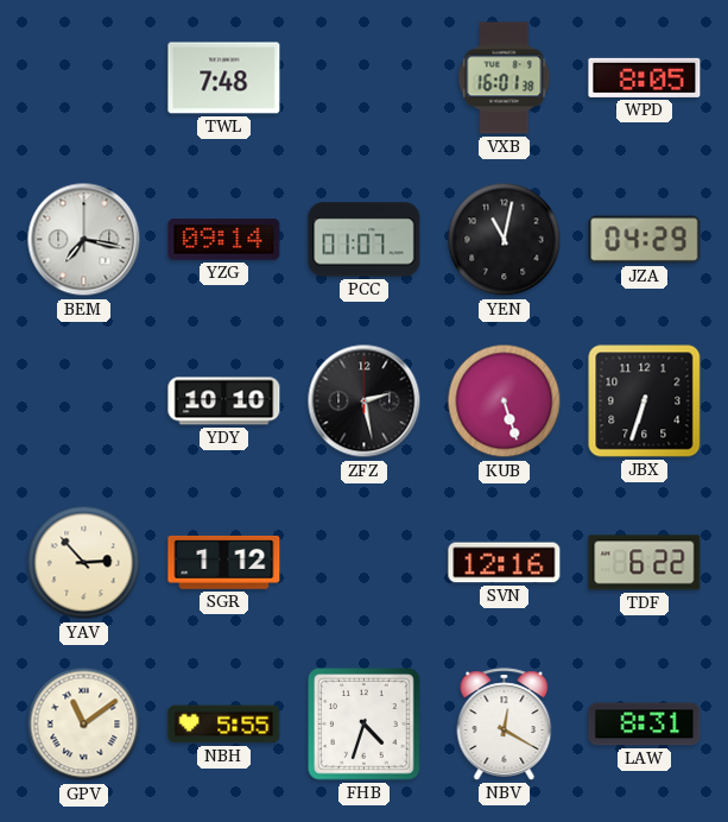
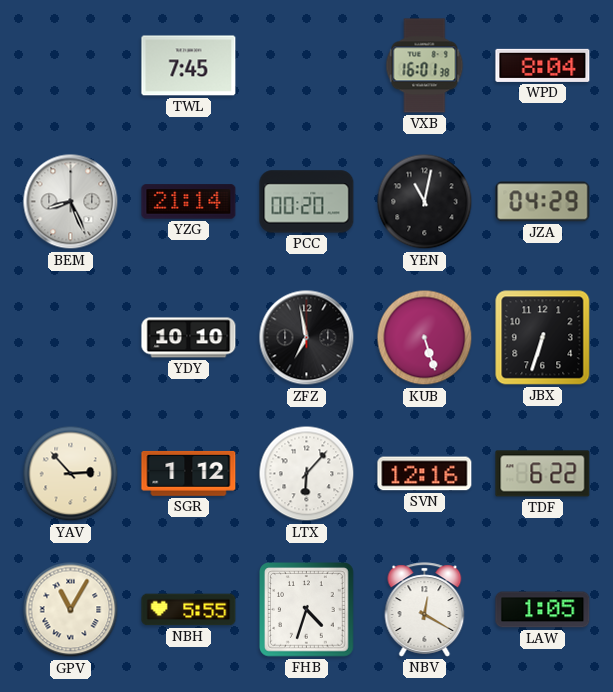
TWL: 7:48 -> 7:45
WPD: 8:05 -> 8:04
BEM: 7:17 -> 8:26
YZG: 09:14 -> 21:14
PCC: 01:07 -> 00:20
ZFZ: 2:28 -> 6:58
LTX: none -> 6:07
GPV: 11:09 -> 11:05
LAW: 8:31 -> 1:05
